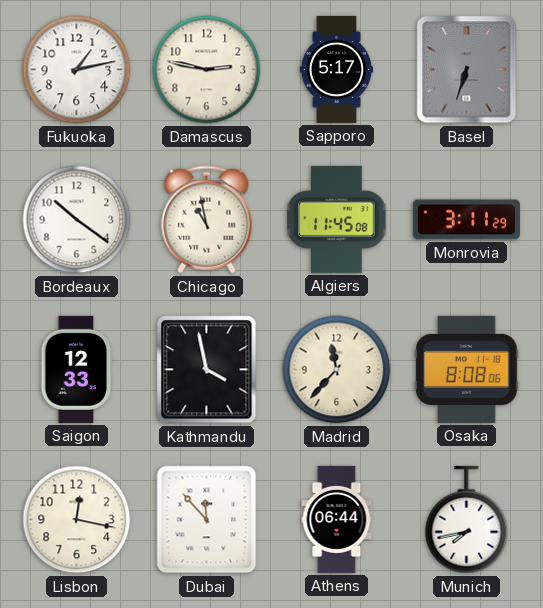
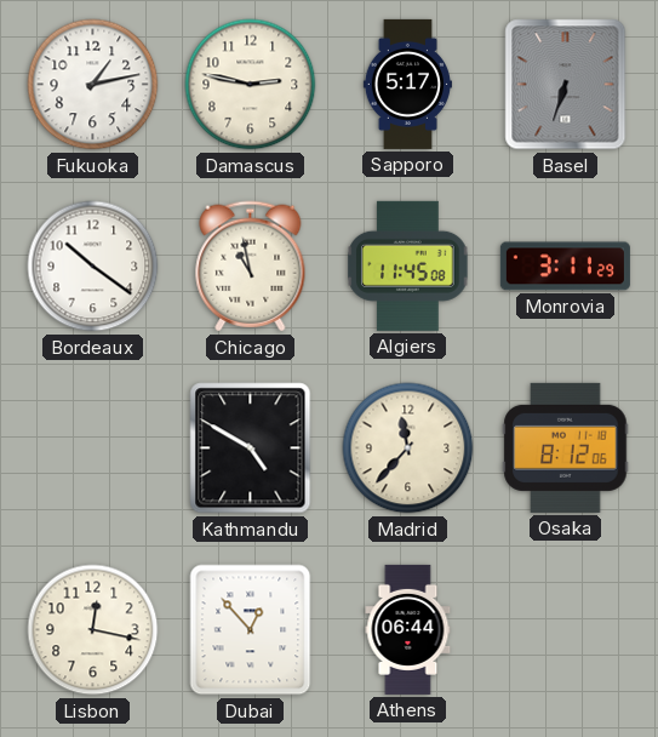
Saigon: 12:33 -> none
Kathmandu: 3:58 -> 4:50
Osaka: 8:08 -> 8:12
Dubai: 11:53 -> 12:53
Munich: 7:43 -> none
